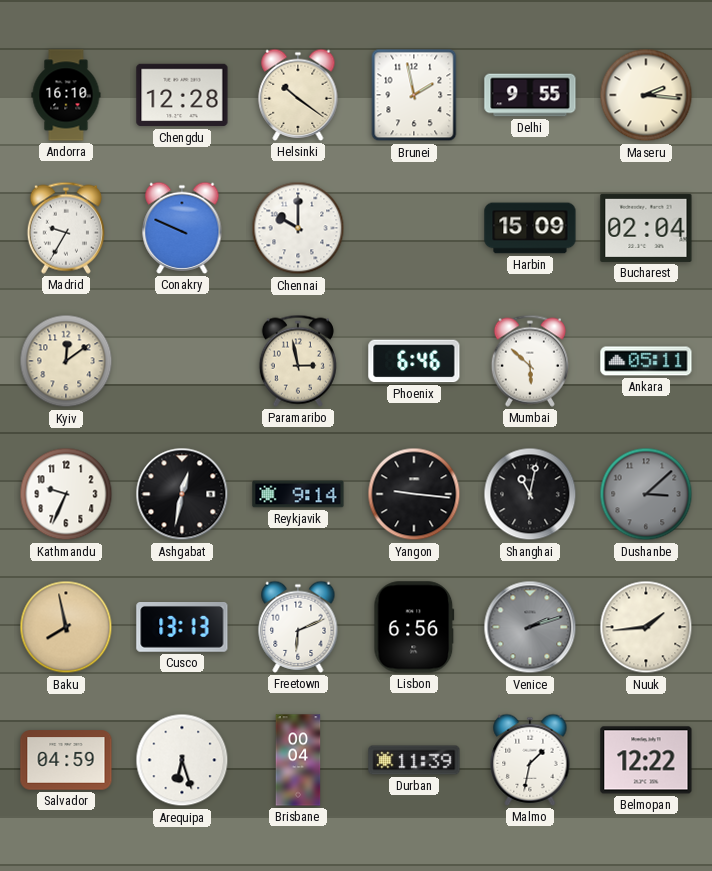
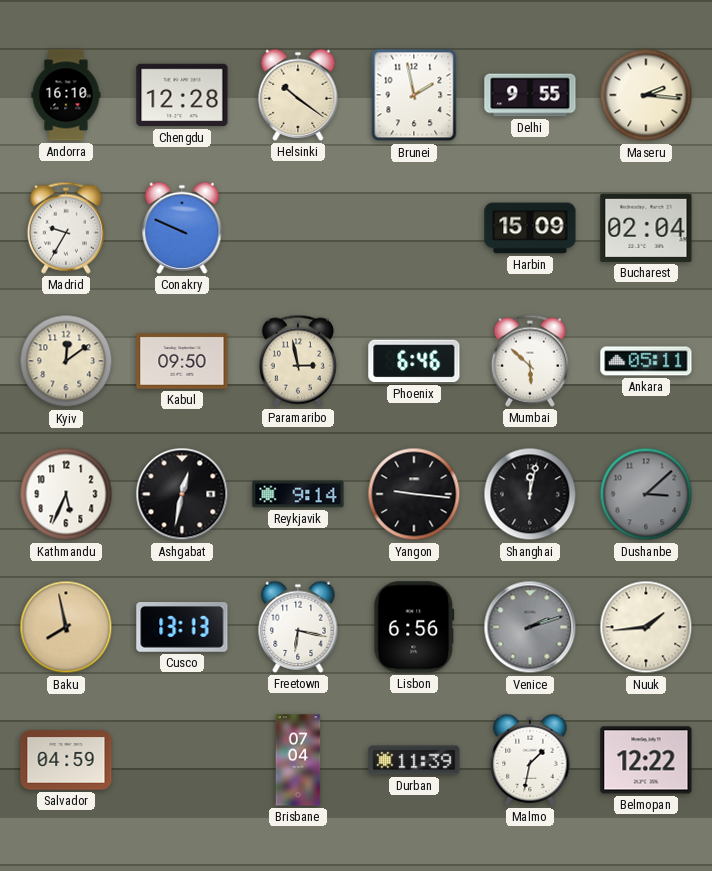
Chennai: 10:00 -> none
Kabul: none -> 09:50
Kathmandu: 9:34 -> 5:34
Shanghai: 11:02 -> 12:02
Freetown: 6:11 -> 6:17
Arequipa: 6:27 -> none
Brisbane: 00:04 -> 07:04
